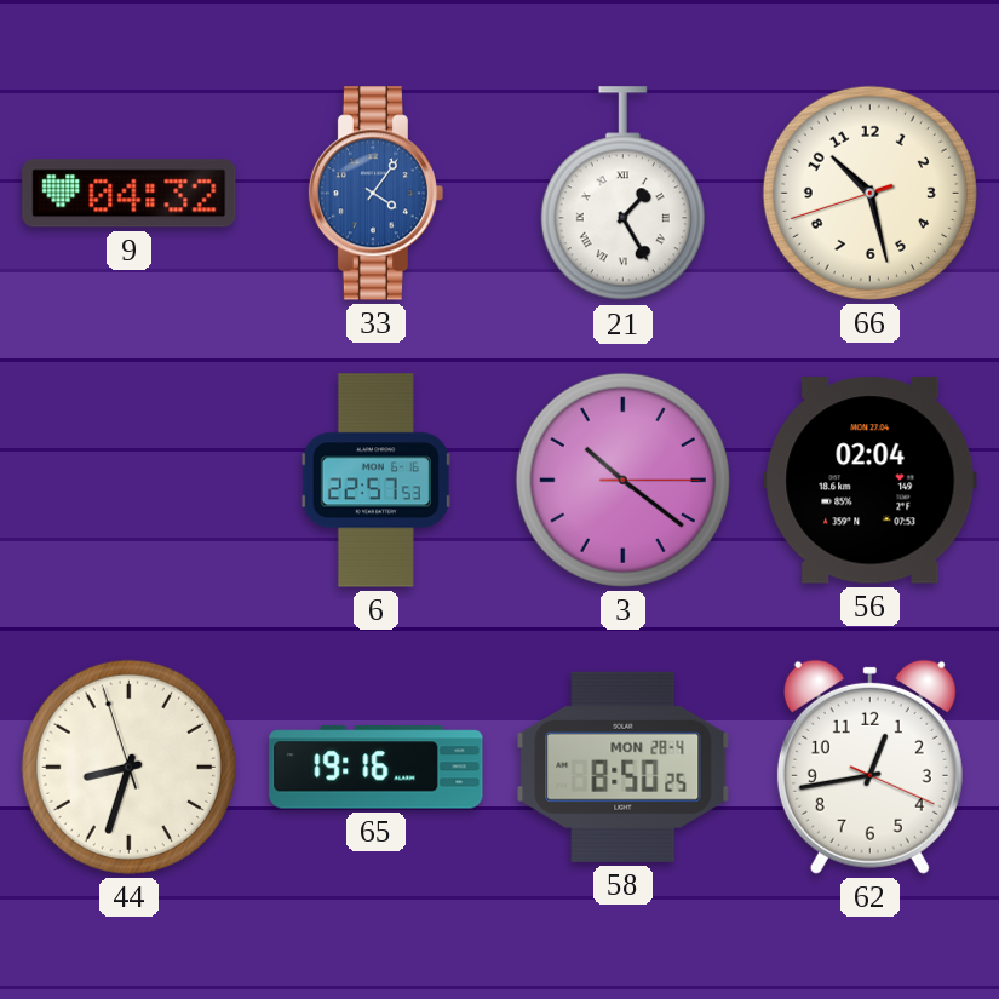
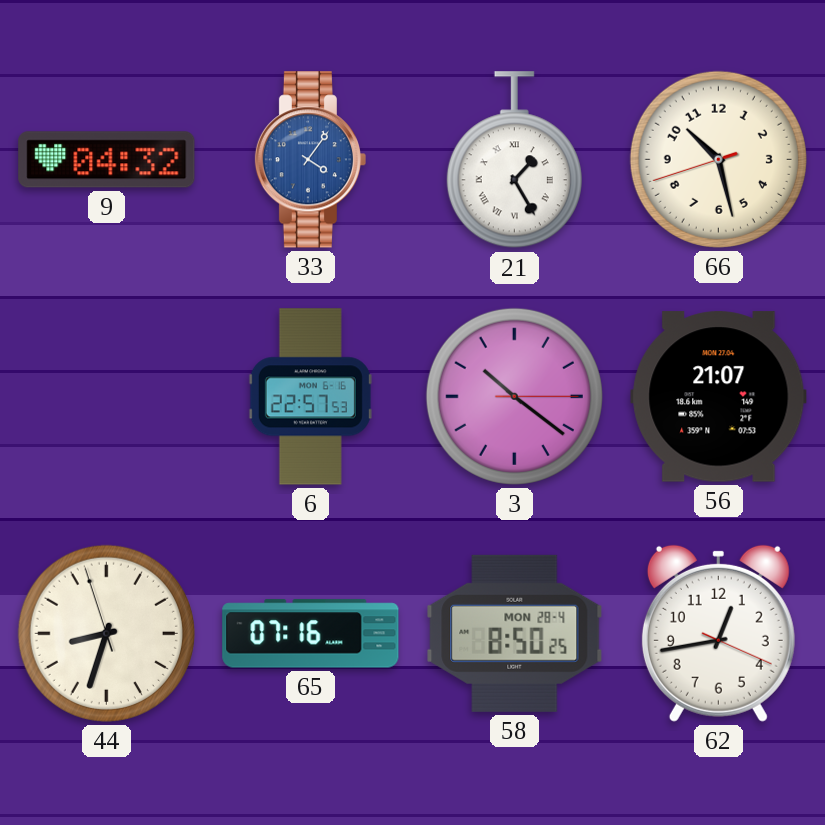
56: 02:04 -> 21:07
65: 19:16 -> 07:16
